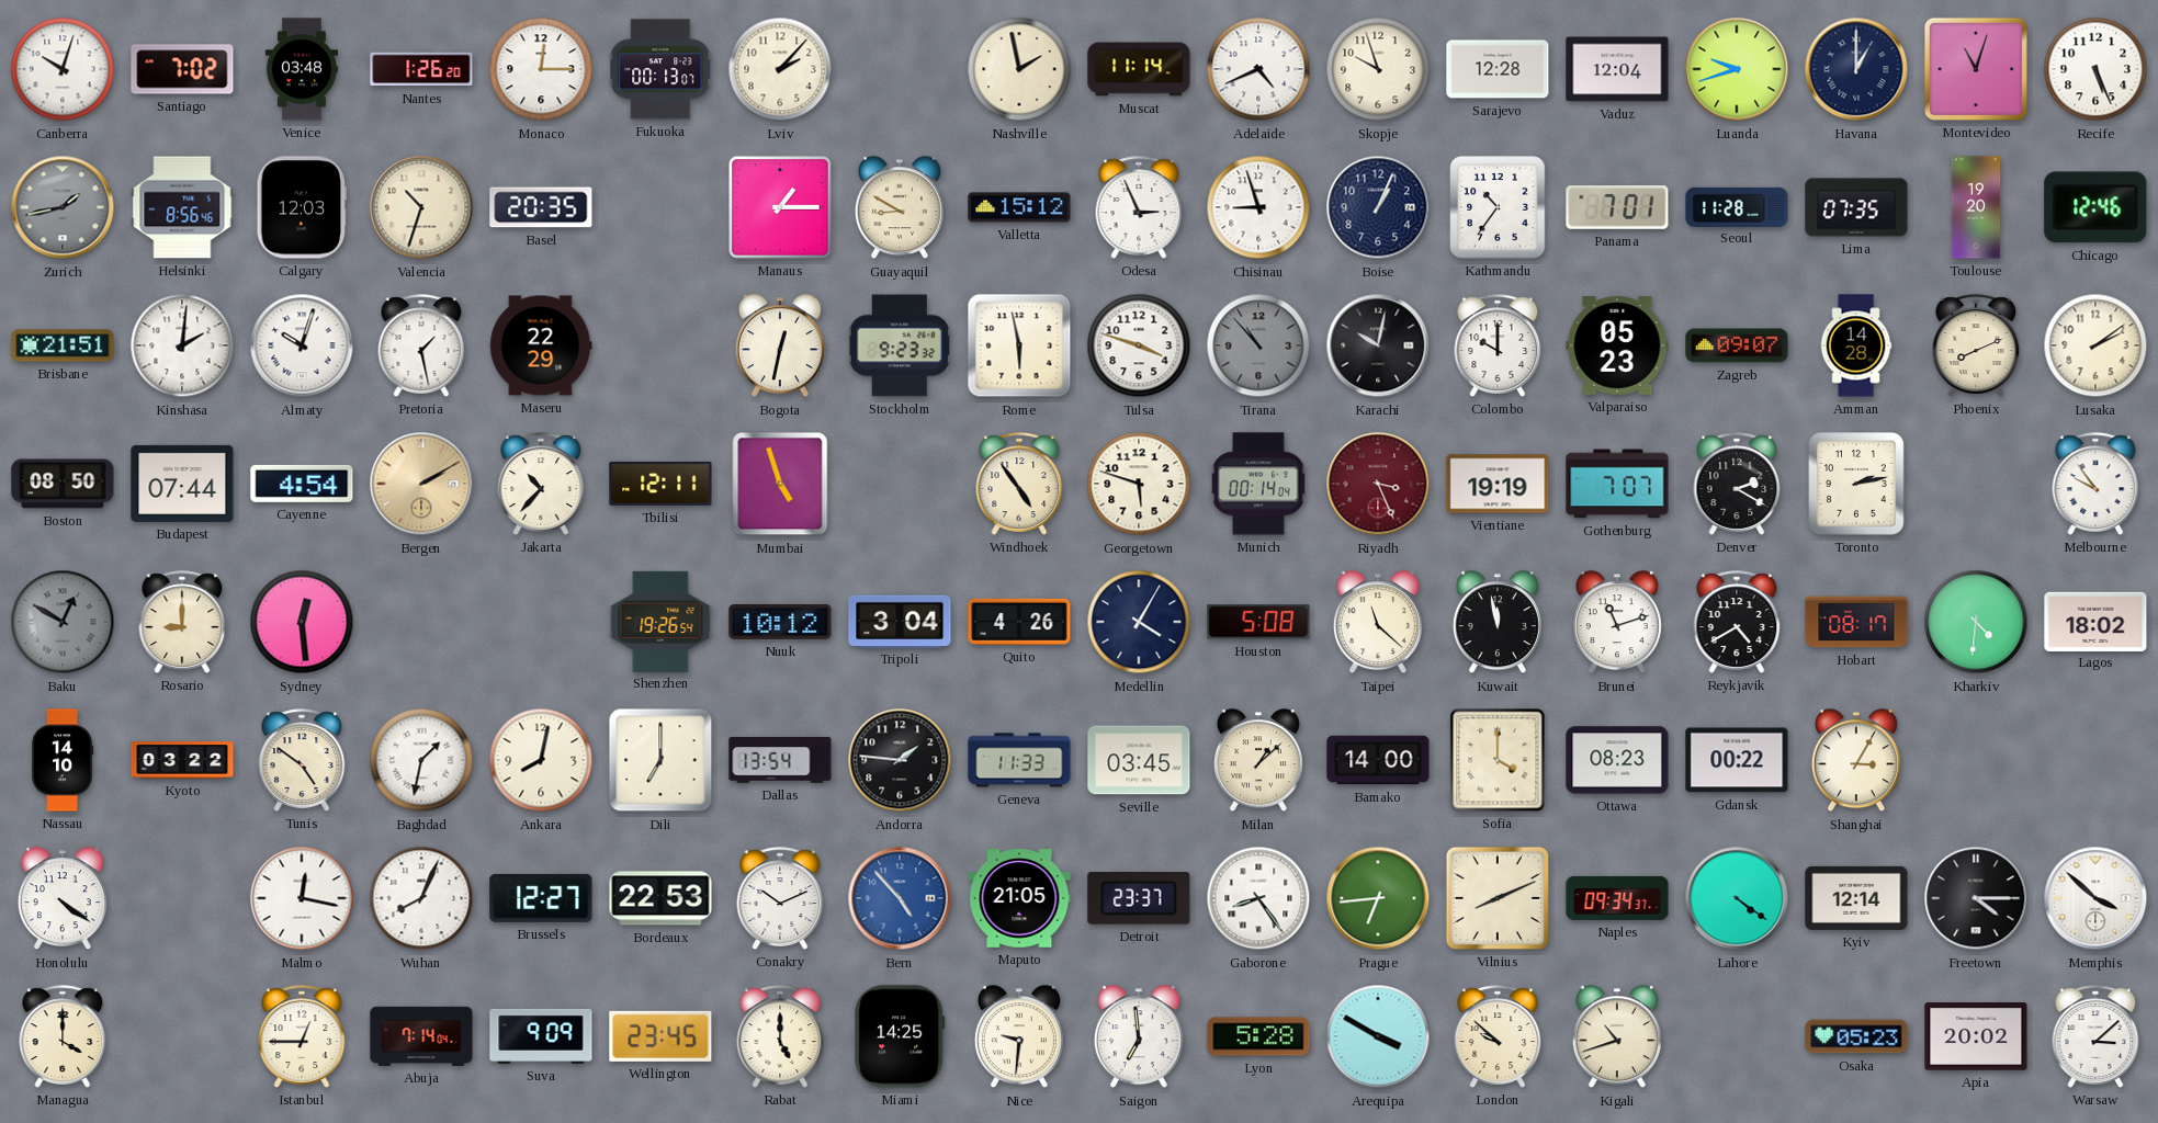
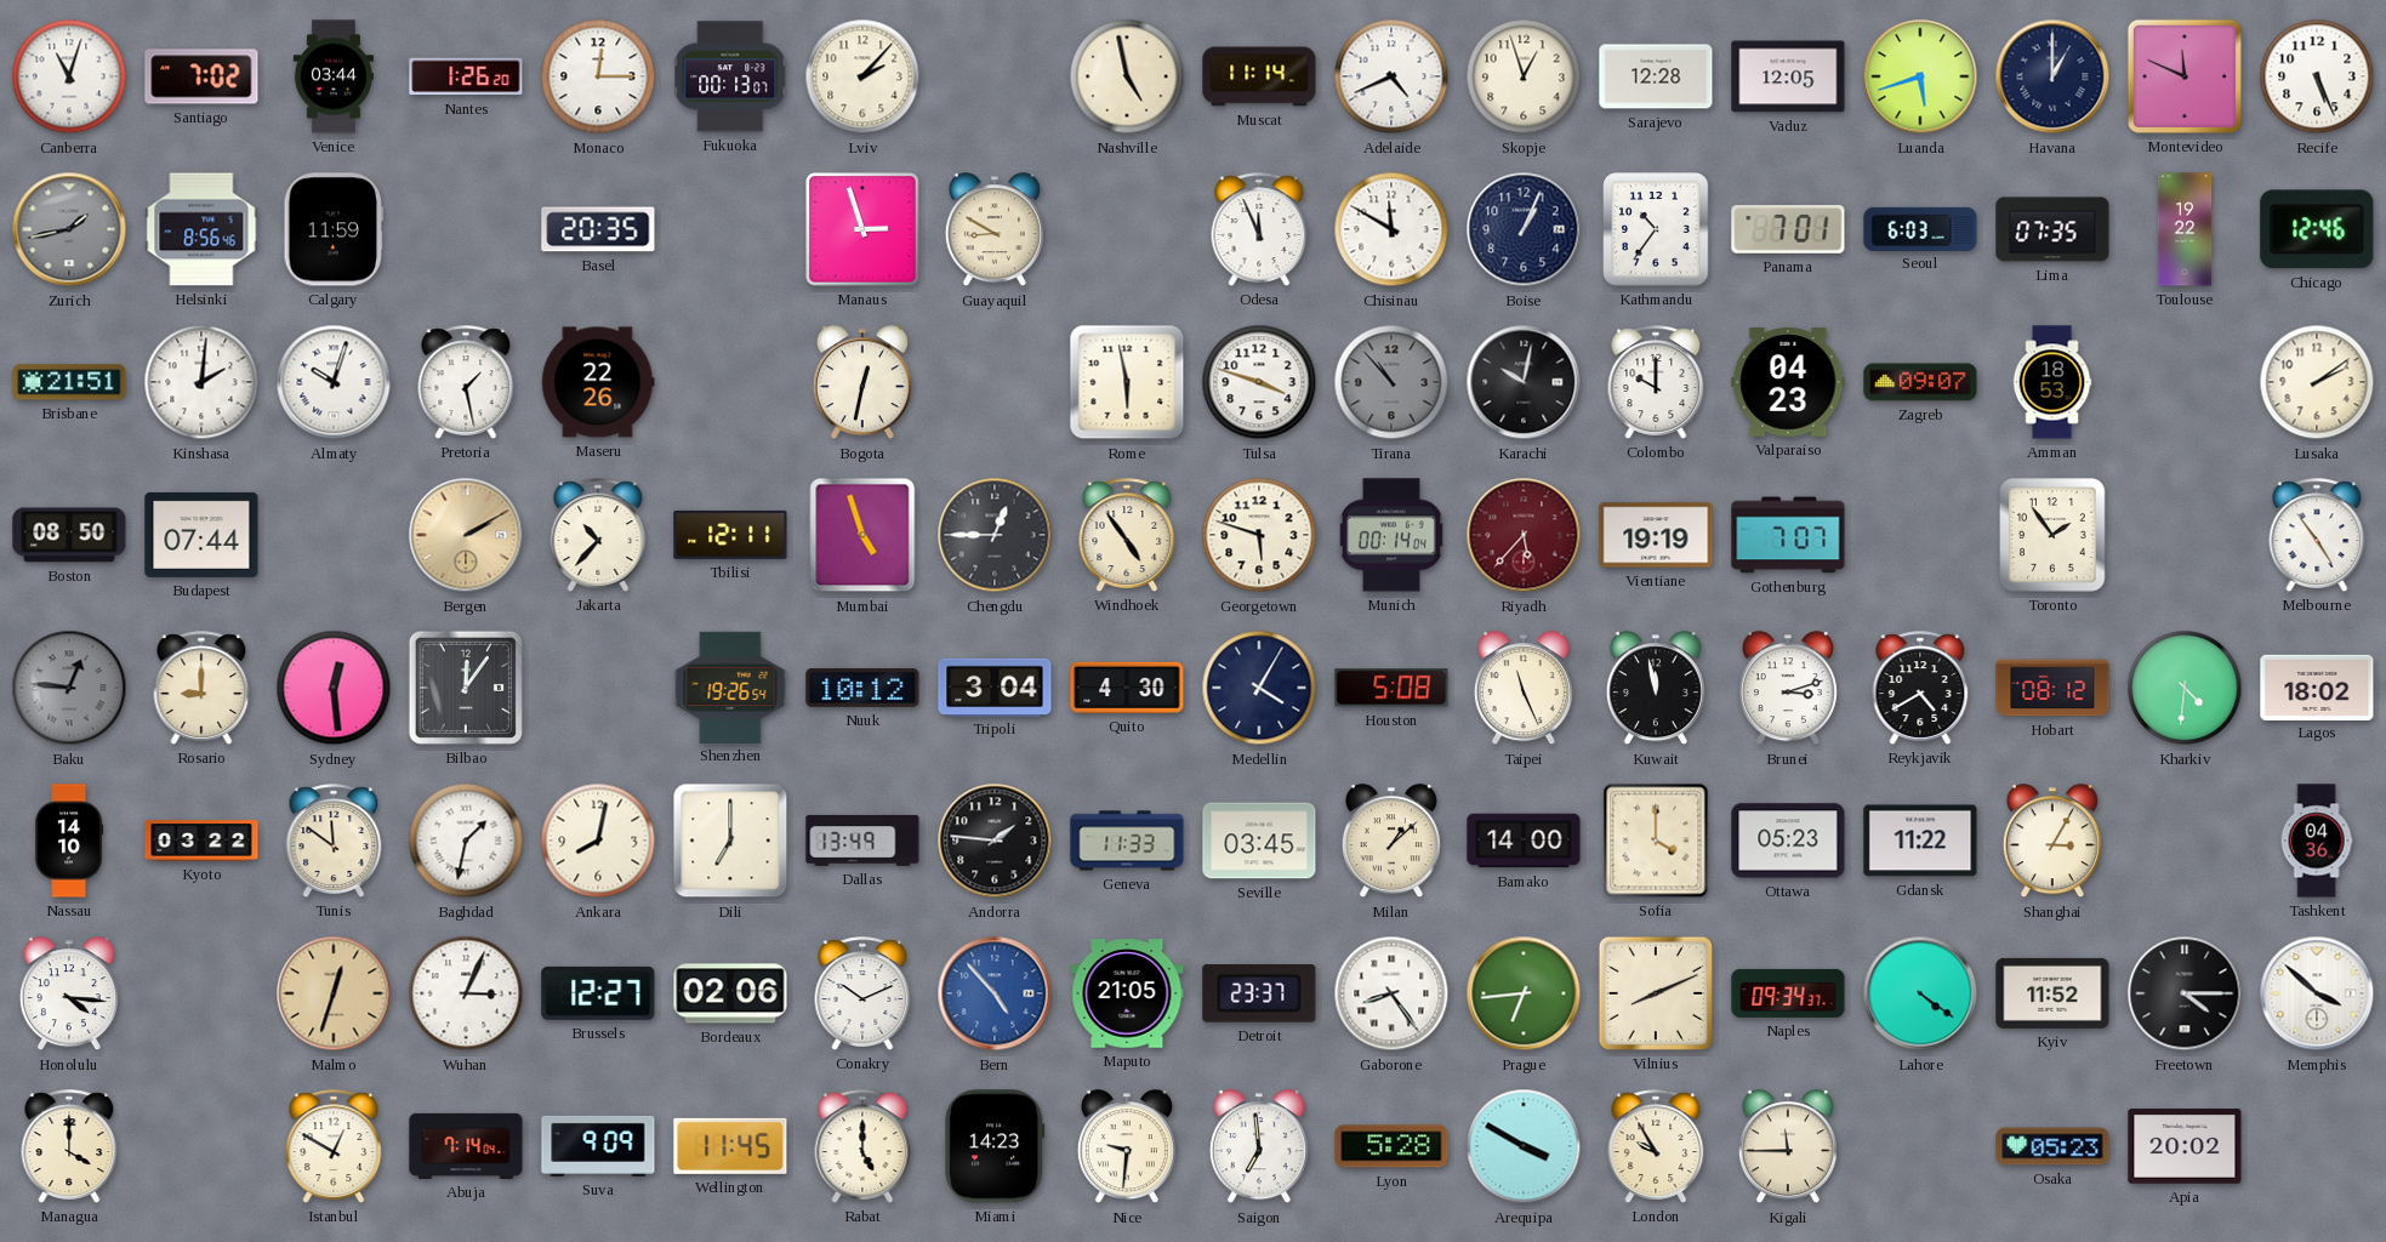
Canberra: 10:03 -> 11:03
Venice: 03:48 -> 03:44
Nashville: 1:58 -> 4:58
Skopje: 9:57 -> 12:57
Vaduz: 12:04 -> 12:05
Luanda: 9:42 -> 5:42
Montevideo: 11:03 -> 11:49
Calgary: 12:03 -> 11:59
Valencia: 10:33 -> none
Manaus: 1:15 -> 2:57
Valletta: 15:12 -> none
Odesa: 2:56 -> 11:56
Chisinau: 8:57 -> 11:50
Seoul: 11:28 -> 6:03
Toulouse: 19:20 -> 19:22
Maseru: 22:29 -> 22:26
Stockholm: 9:23 -> none
Valparaiso: 05:23 -> 04:23
Amman: 14:28 -> 18:53
Phoenix: 8:11 -> none
Cayenne: 4:54 -> none
Chengdu: none -> 12:45
Riyadh: 3:26 -> 5:37
Denver: 2:20 -> none
Toronto: 2:13 -> 1:54
Melbourne: 9:54 -> 4:54
Baku: 12:50 -> 12:46
Bilbao: none -> 12:06
Quito: 4:26 -> 4:30
Taipei: 11:22 -> 11:26
Brunei: 11:12 -> 3:12
Hobart: 08:17 -> 08:12
Tunis: 4:51 -> 11:51
Dallas: 13:54 -> 13:49
Ottawa: 08:23 -> 05:23
Gdansk: 00:22 -> 11:22
Tashkent: none -> 04:36
Honolulu: 4:21 -> 4:16
Malmo: 12:17 -> 12:33
Malmo dial: white -> champagne
Wuhan: 8:04 -> 3:04
Bordeaux: 22:53 -> 02:06
Kyiv: 12:14 -> 11:52
Istanbul: 12:45 -> 12:50
Wellington: 23:45 -> 11:45
Miami: 14:25 -> 14:23
London: 9:52 -> 9:55
Kigali: 10:42 -> 11:45
Warsaw: 3:08 -> none
